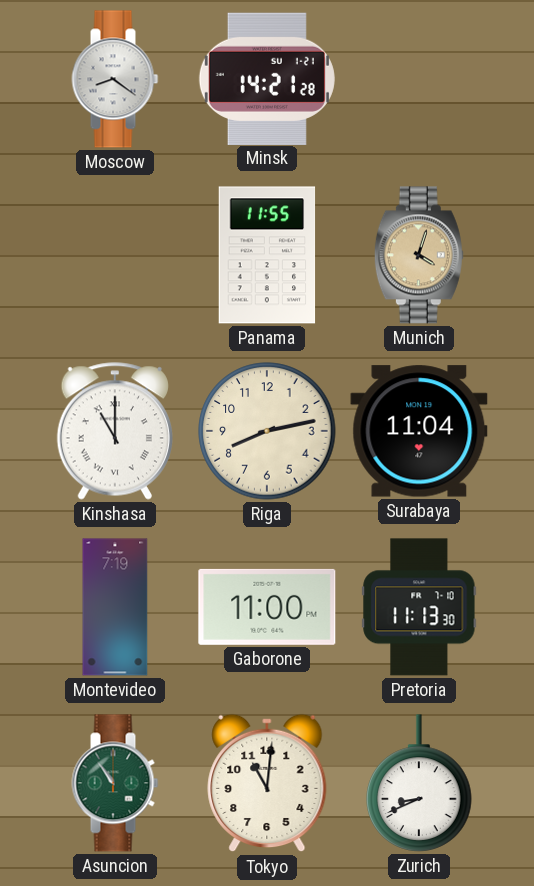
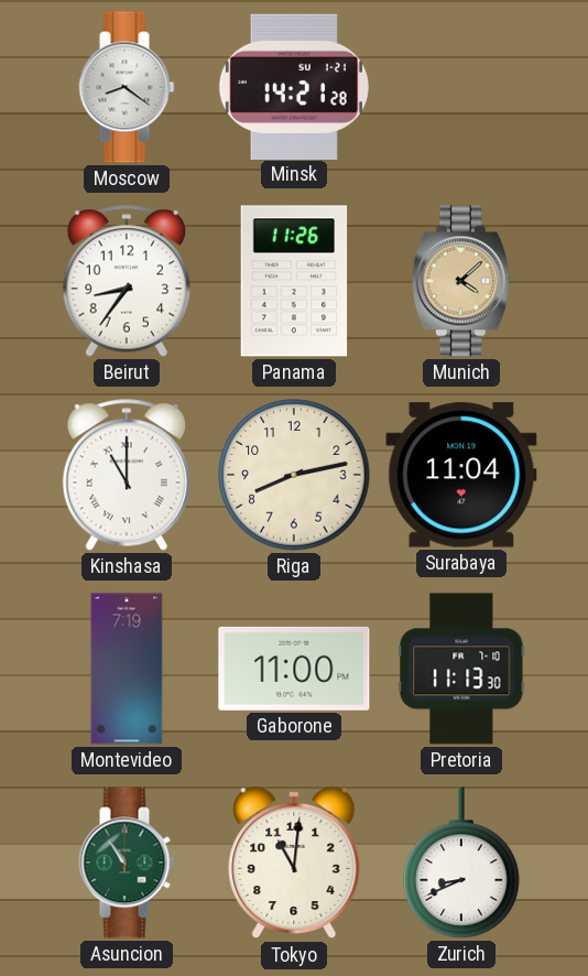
Beirut: none -> 8:36
Panama: 11:55 -> 11:26
Munich: 4:03 -> 4:08
